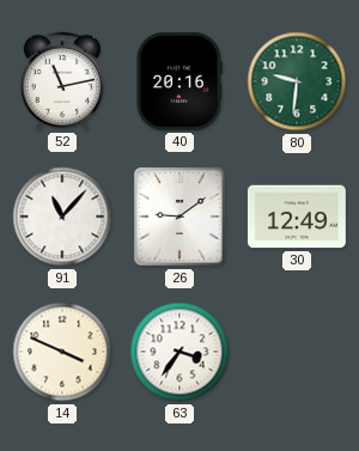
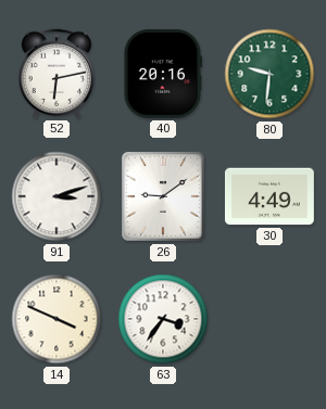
52: 11:13 -> 6:13
91: 11:07 -> 3:12
30: 12:49 -> 4:49
